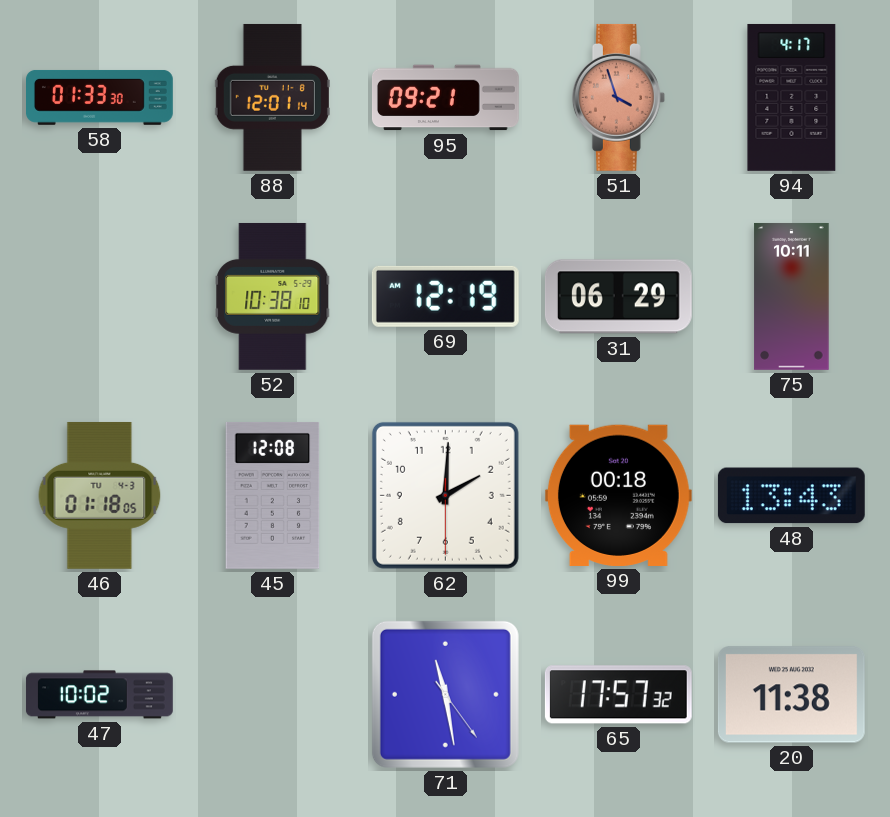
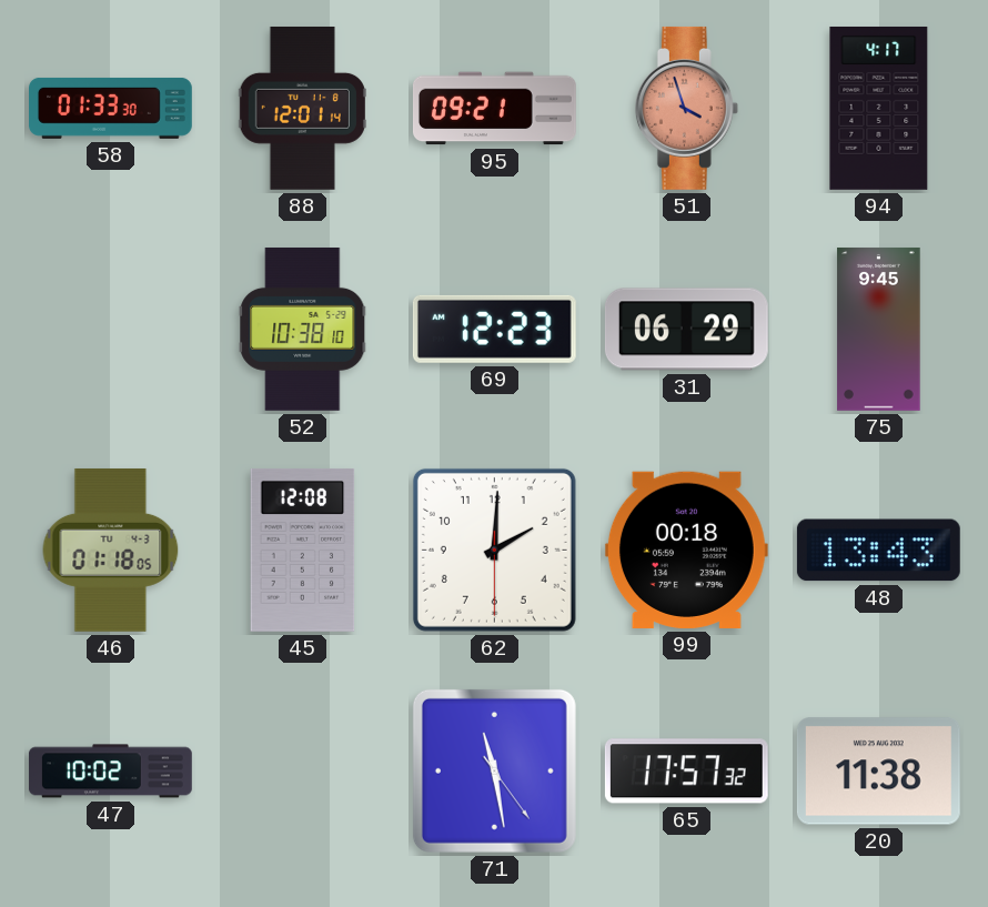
69: 12:19 -> 12:23
75: 10:11 -> 9:45
